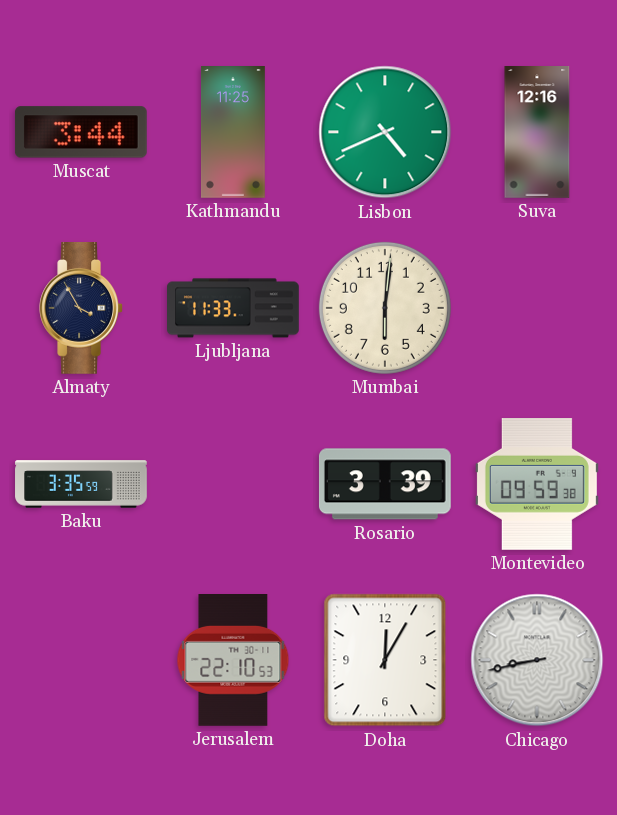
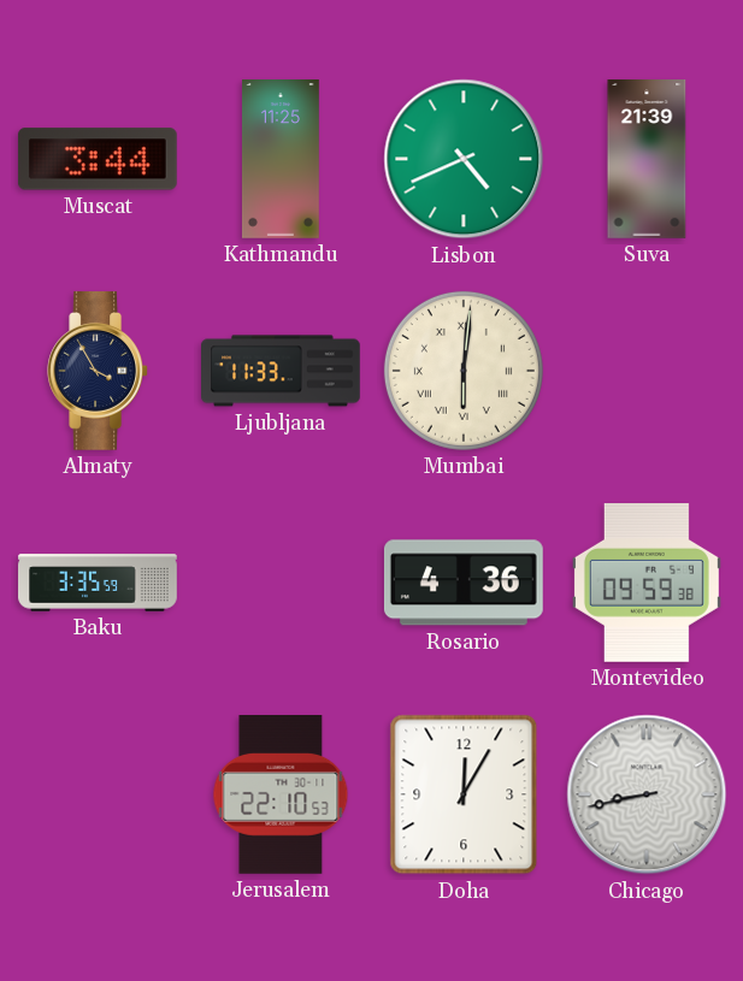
Suva: 12:16 -> 21:39
Mumbai numerals: Arabic -> Roman
Rosario: 3:39 -> 4:36
